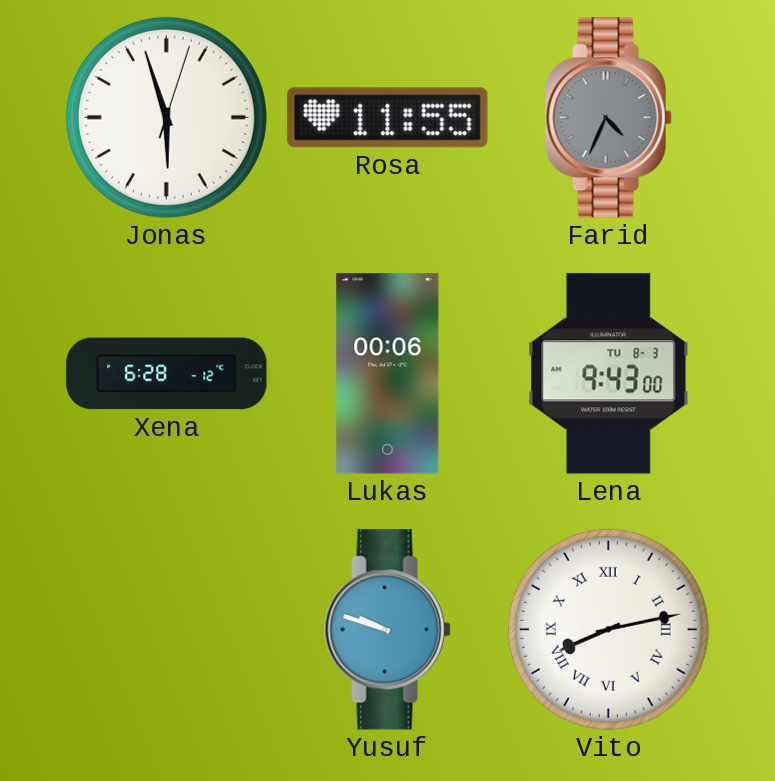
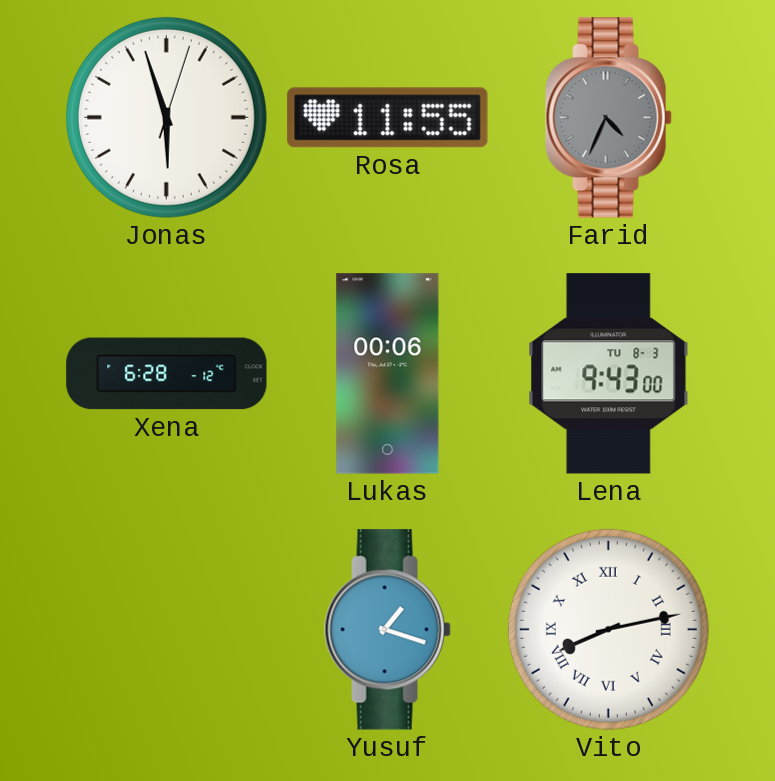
Yusuf: 9:48 -> 1:18
